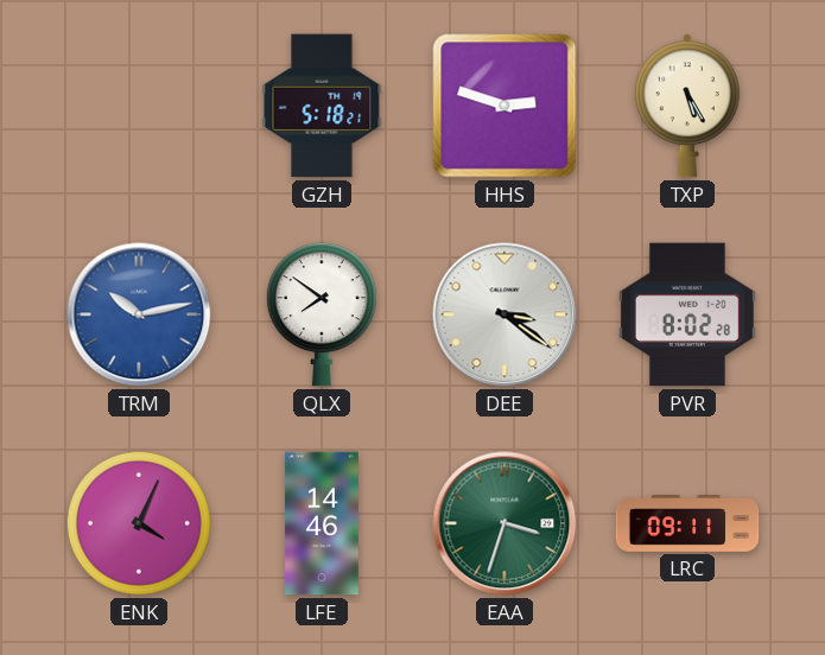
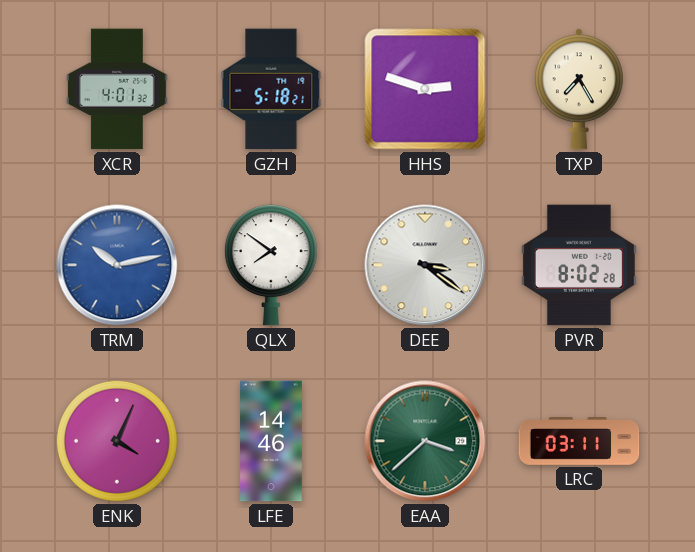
XCR: none -> 4:01
TXP: 5:25 -> 7:25
EAA: 3:33 -> 3:38
LRC: 09:11 -> 03:11
